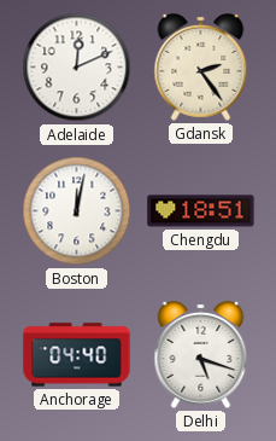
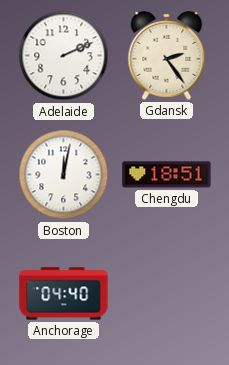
Adelaide: 12:11 -> 2:11
Delhi: 5:18 -> none
